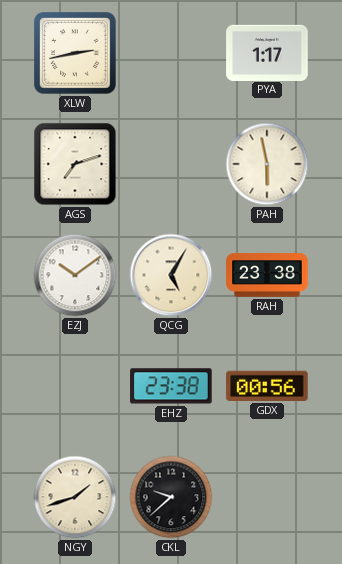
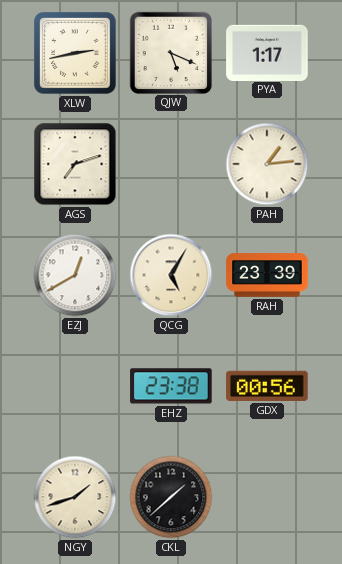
QJW: none -> 5:19
PAH: 5:58 -> 1:14
EZJ: 10:09 -> 12:40
RAH: 23:38 -> 23:39
CKL: 9:38 -> 1:38
